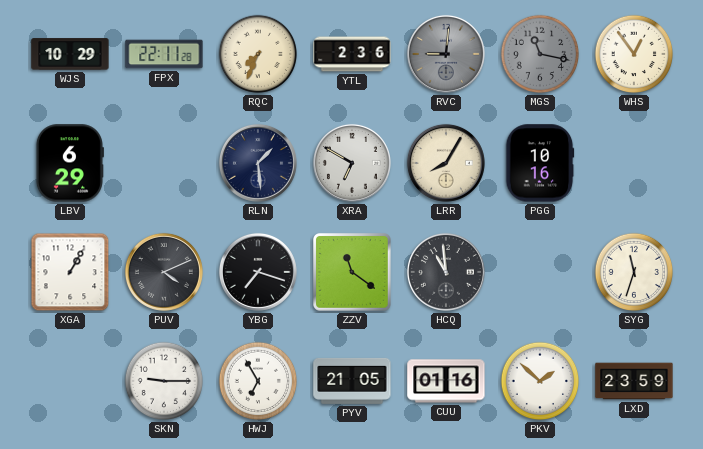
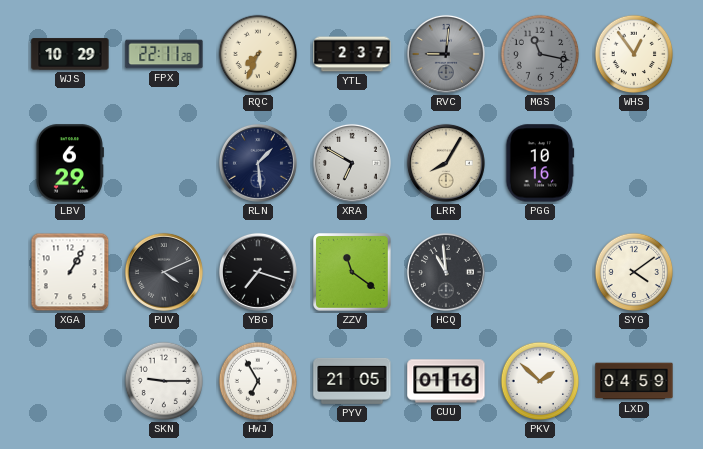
YTL: 2:36 -> 2:37
SYG: 11:33 -> 4:09
LXD: 23:59 -> 04:59
